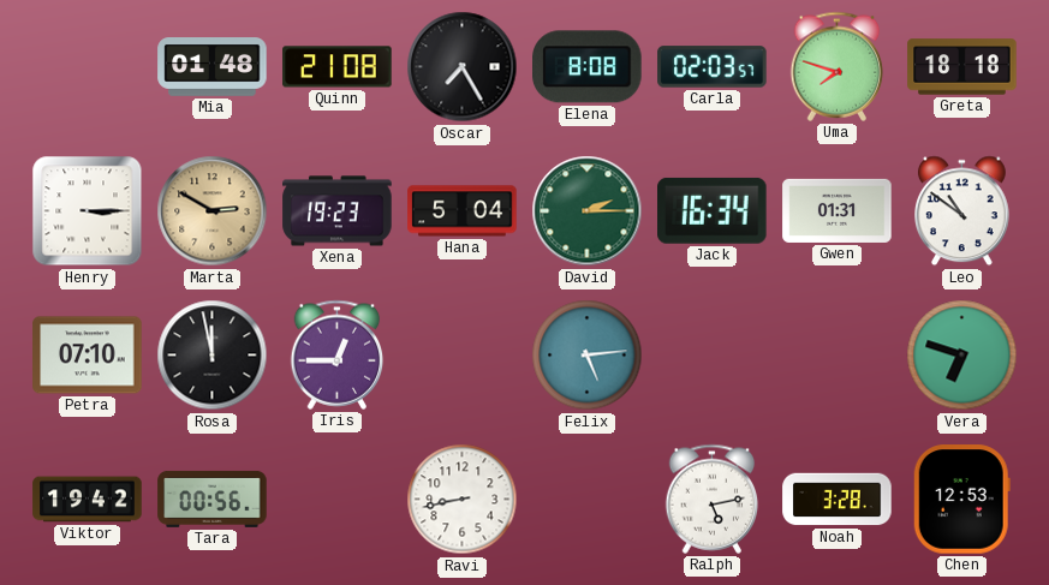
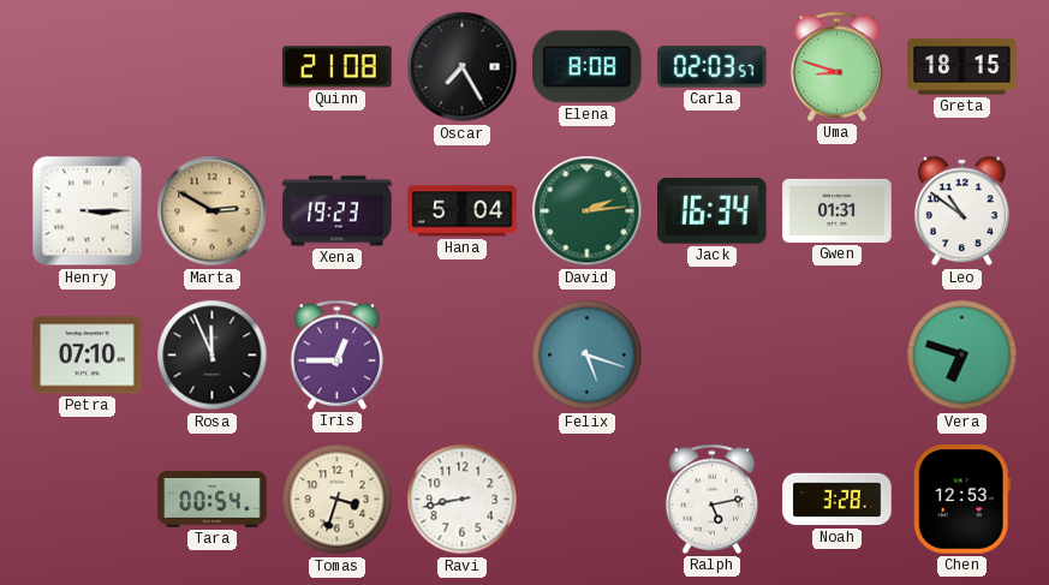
Mia: 01:48 -> none
Uma: 7:48 -> 8:48
Greta: 18:18 -> 18:15
David: 2:15 -> 2:14
Rosa: 11:58 -> 11:56
Felix: 5:14 -> 5:18
Viktor: 19:42 -> none
Tara: 00:56 -> 00:54
Tomas: none -> 3:33
